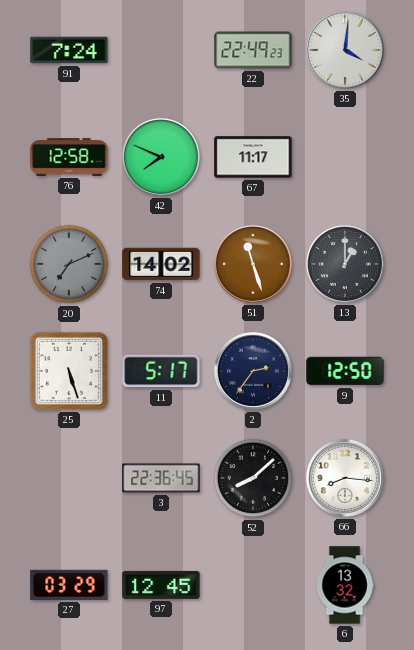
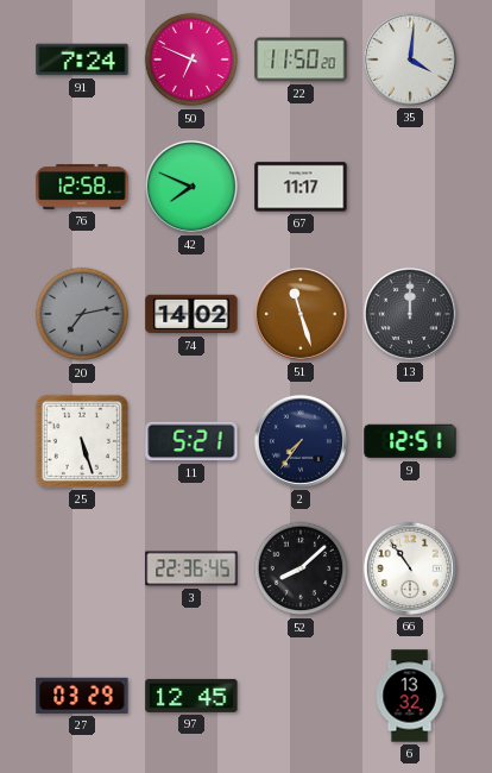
50: none -> 6:49
22: 22:49 -> 11:50
20: 7:11 -> 7:13
13: 1:00 -> 12:00
11: 5:17 -> 5:21
2: 2:36 -> 7:36
9: 12:50 -> 12:51
66: 8:16 -> 10:54
